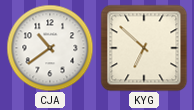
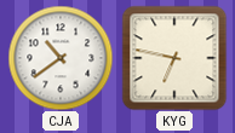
KYG: 6:52 -> 6:47
